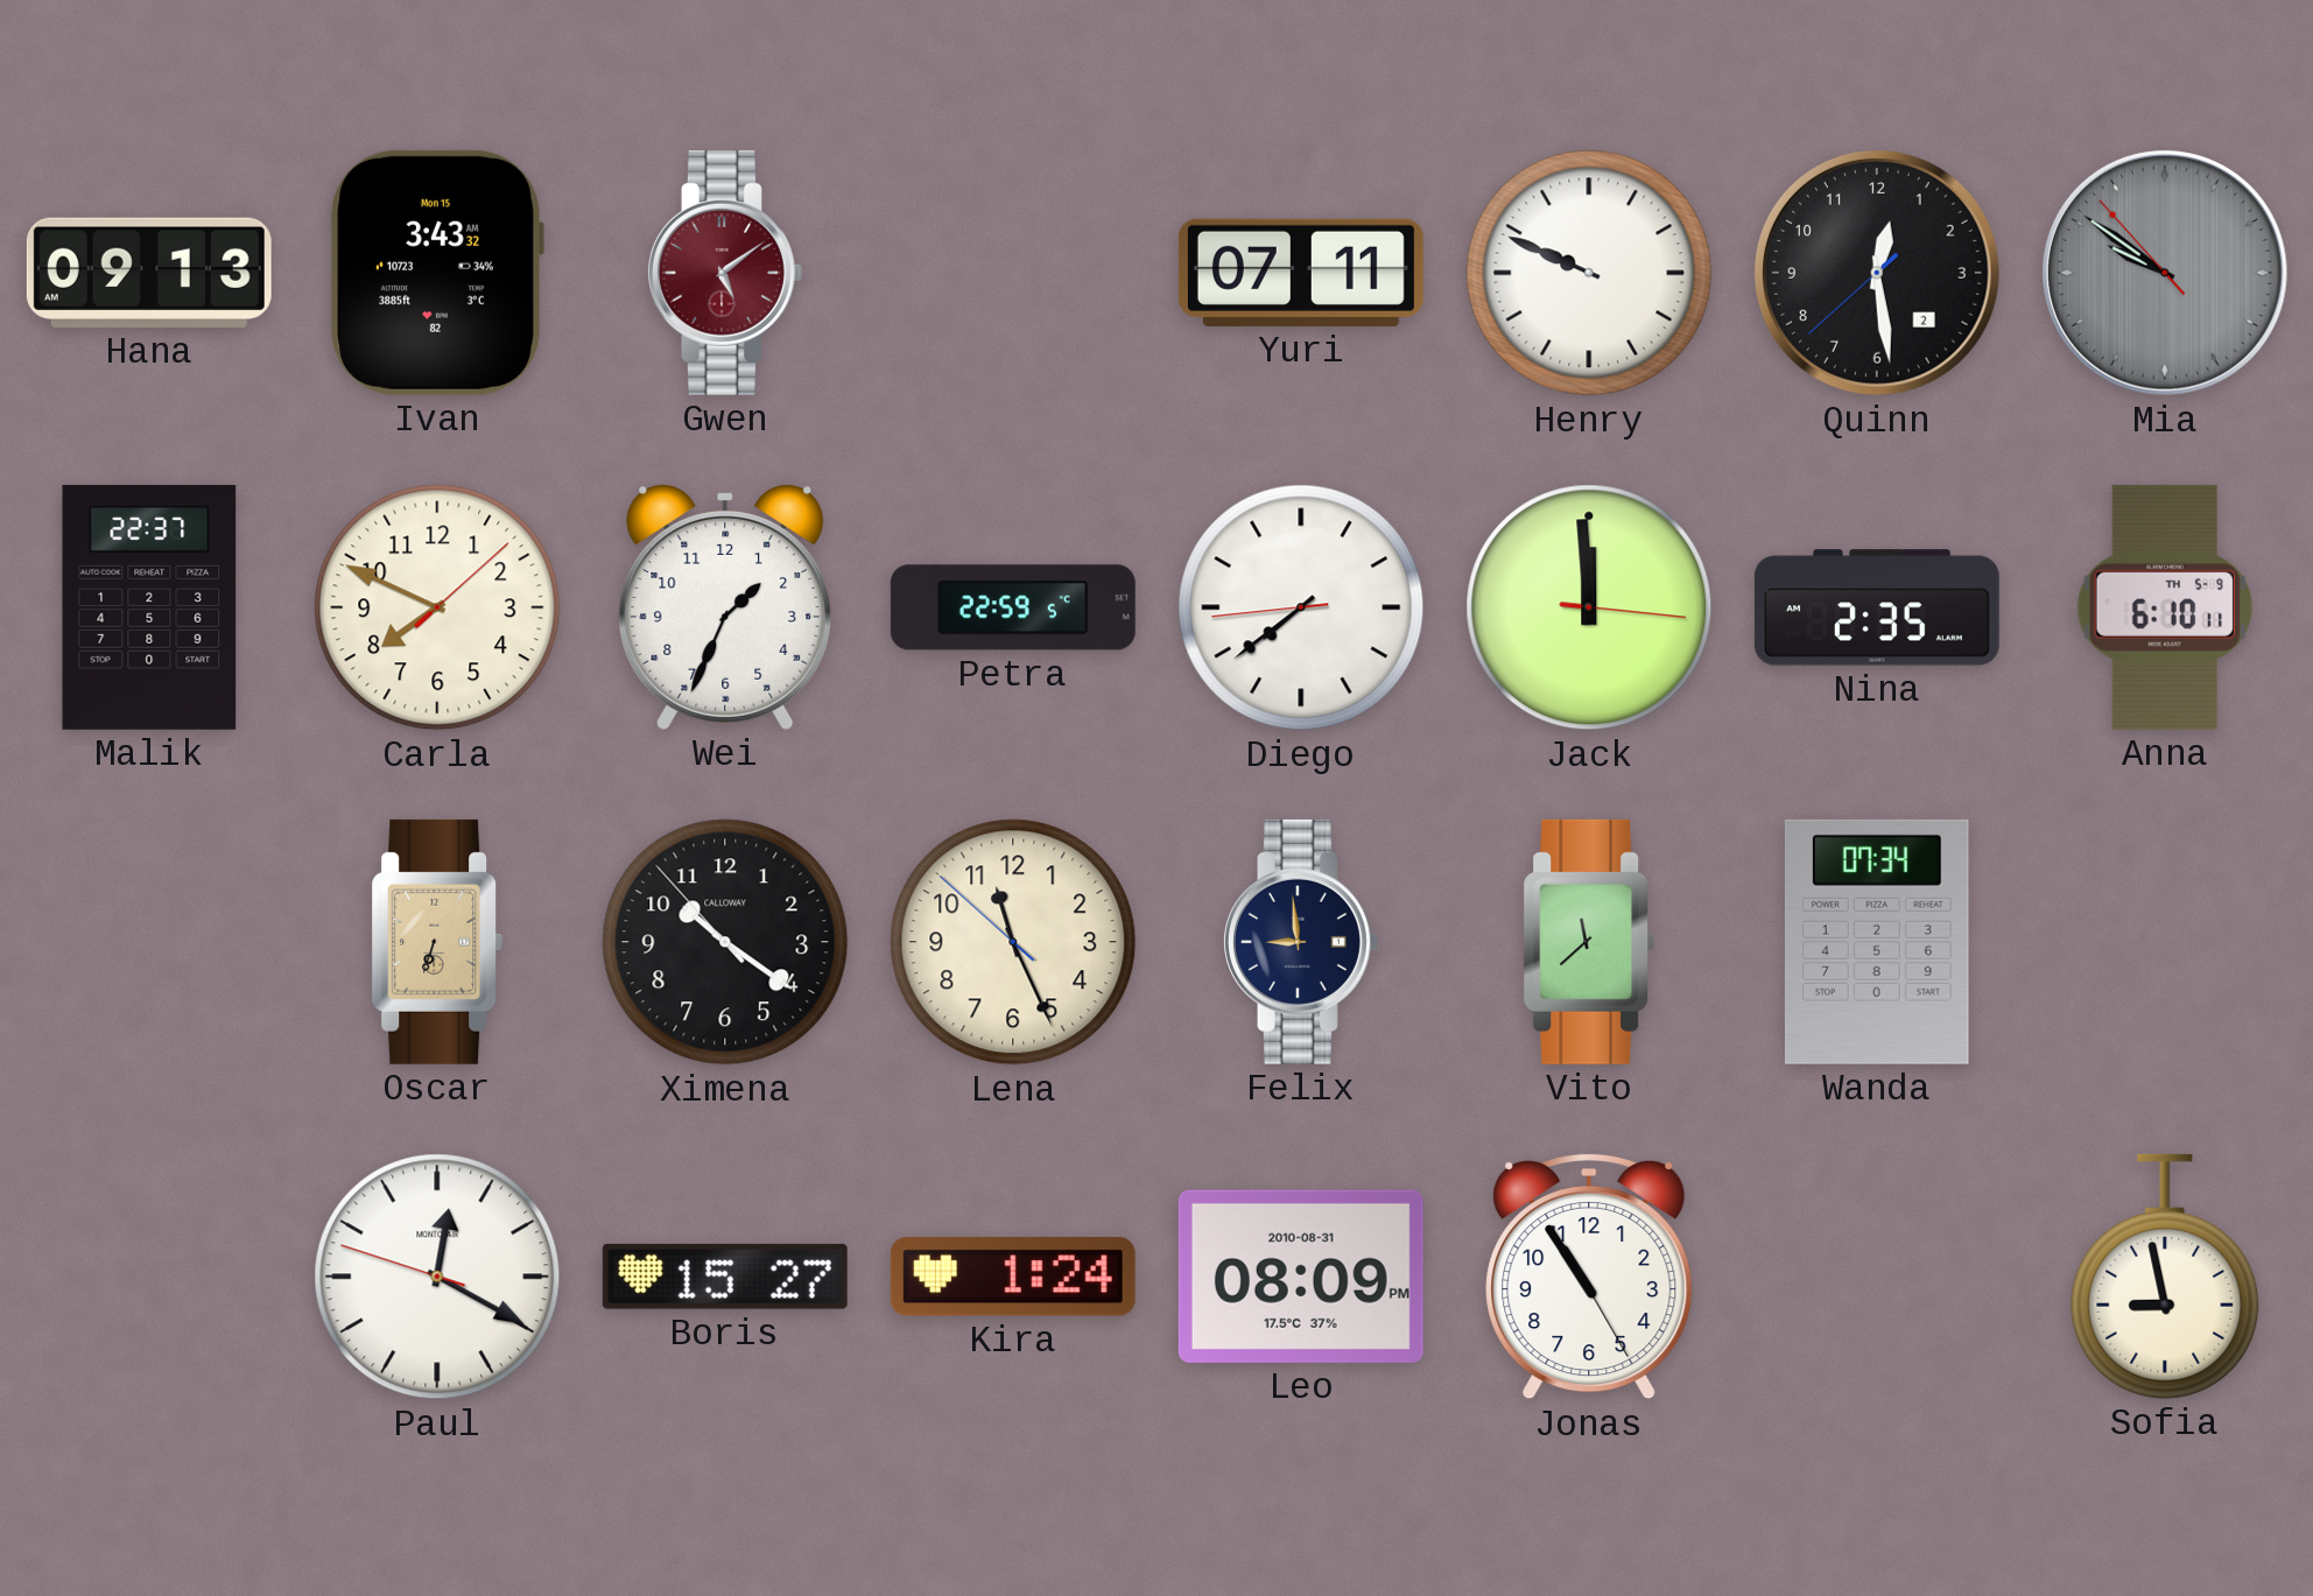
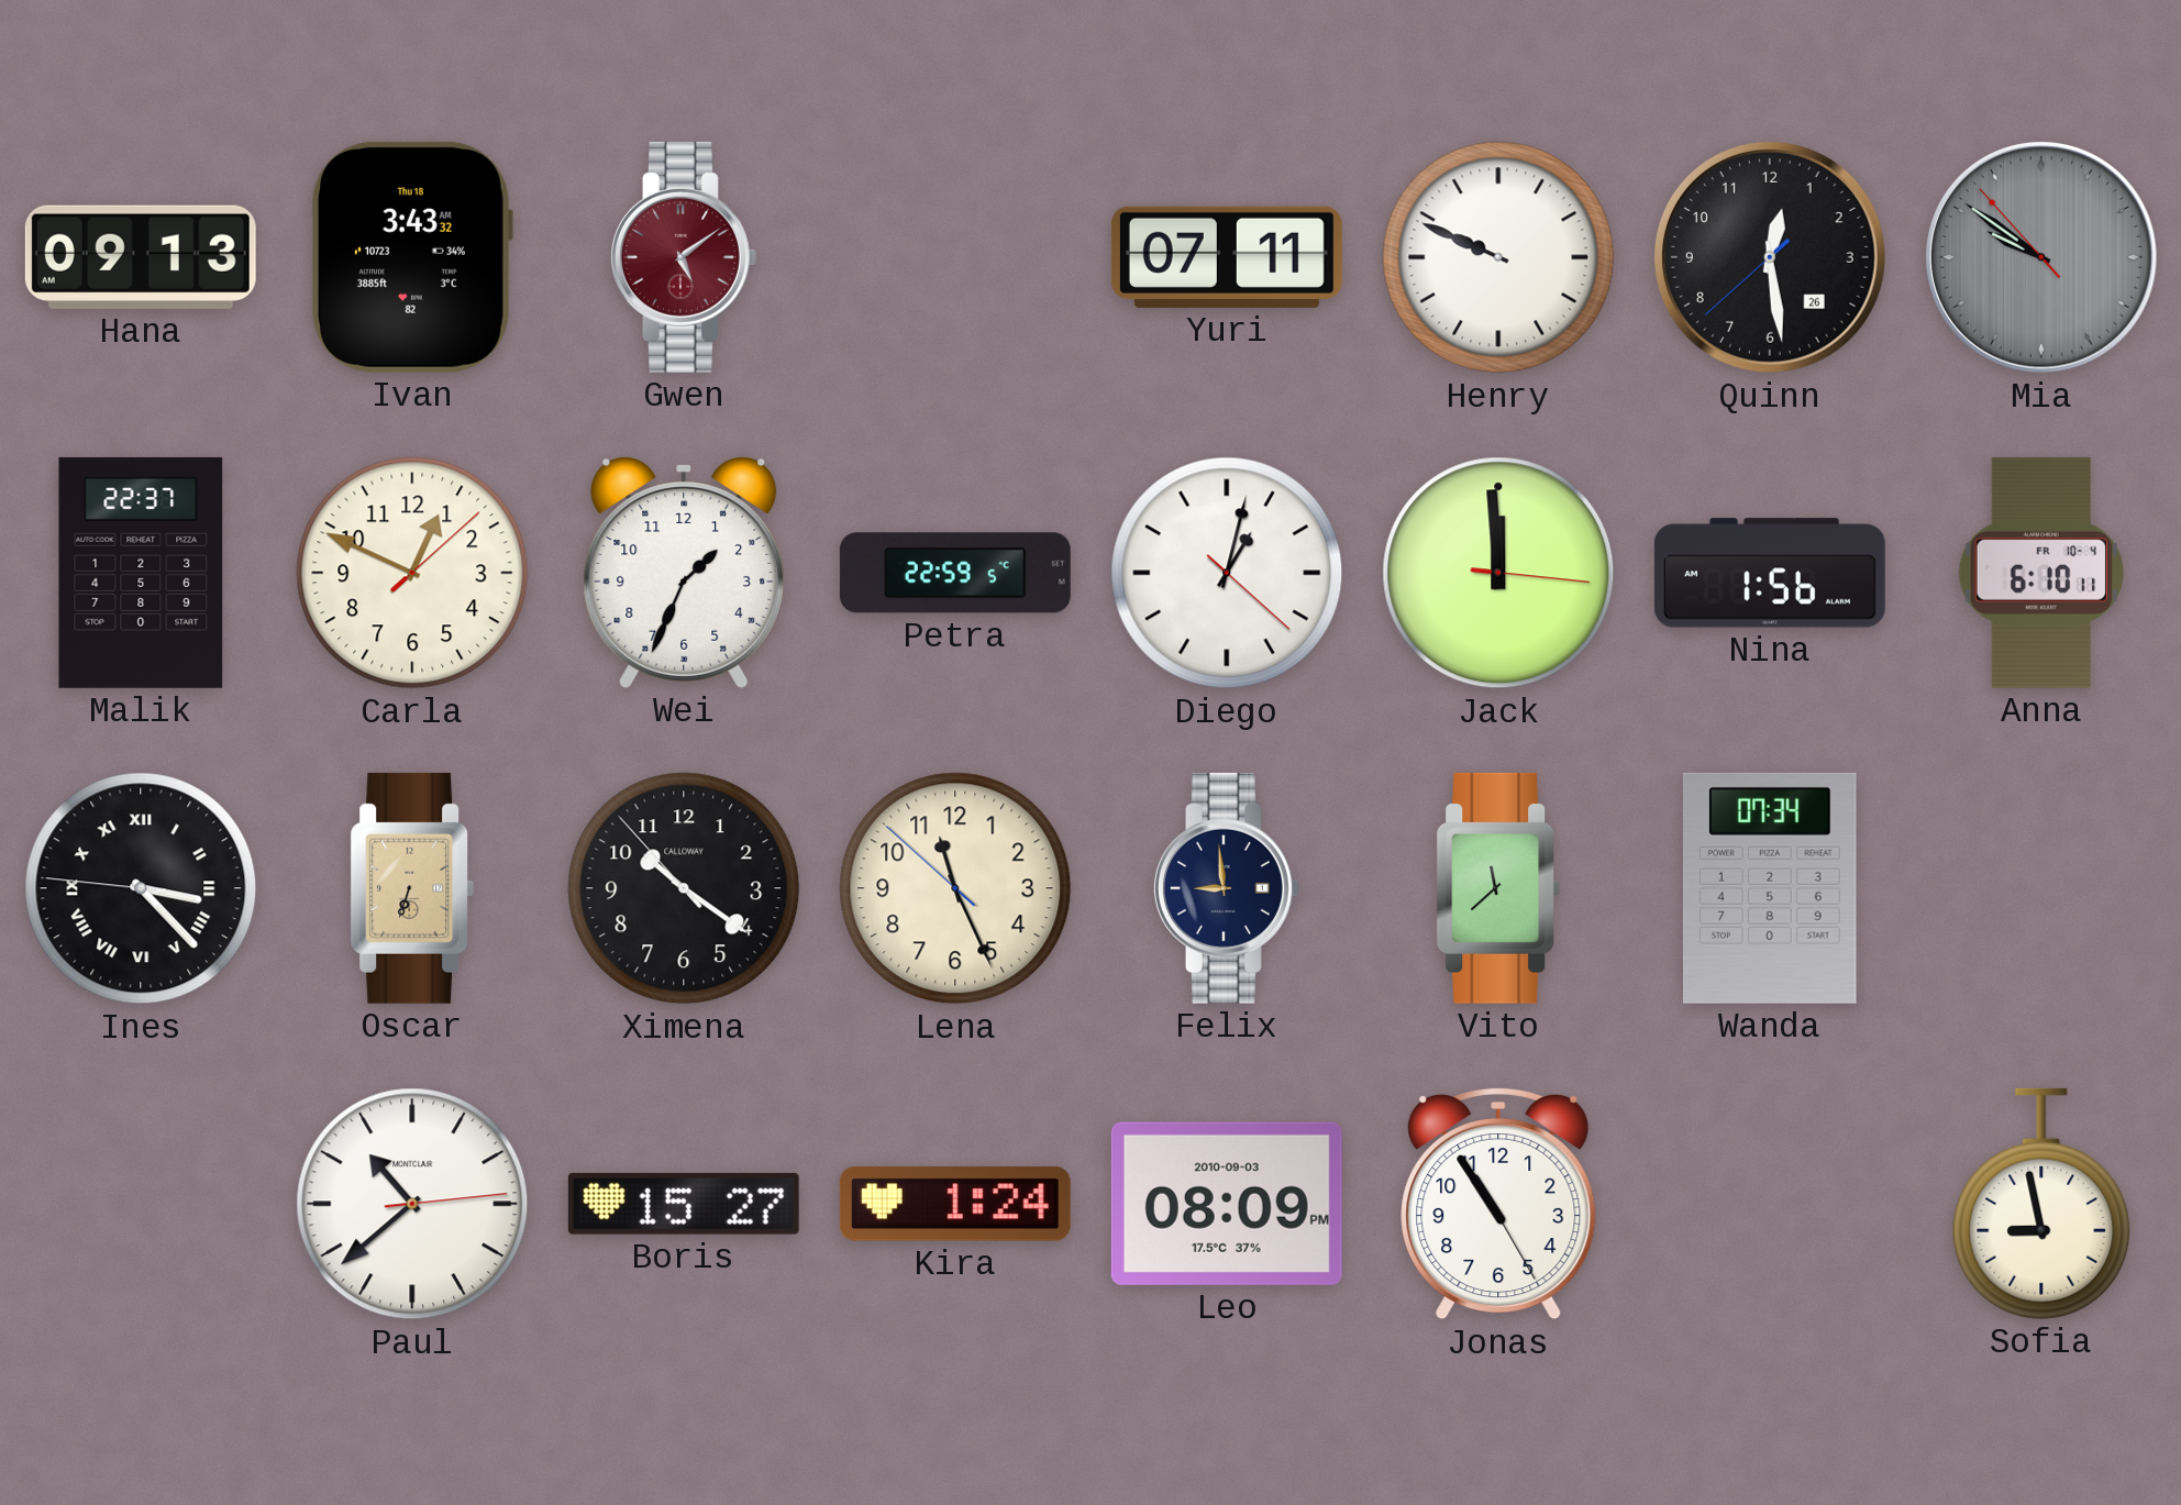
Ivan date: Mon 15 -> Thu 18
Quinn date: 2 -> 26
Carla: 7:49 -> 12:49
Diego: 7:38 -> 1:02
Nina: 2:35 -> 1:56
Anna date: TH 5-9 -> FR 10-4
Ines: none -> 3:22
Paul: 12:19 -> 10:38
Leo date: 2010-08-31 -> 2010-09-03
